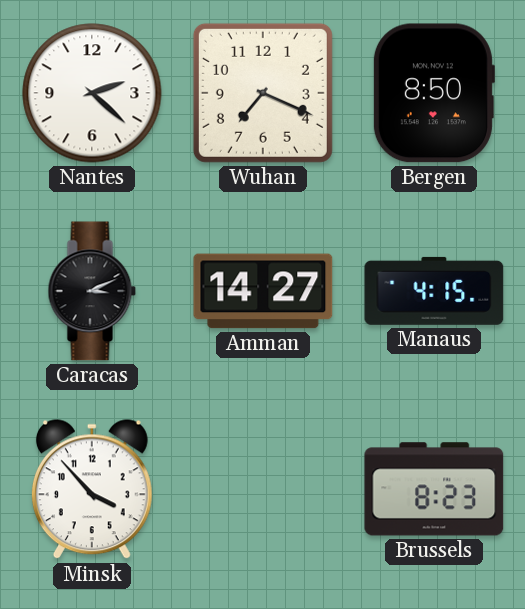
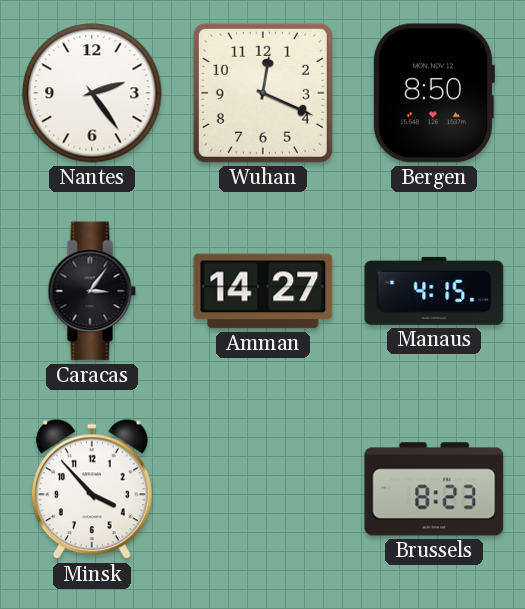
Nantes: 2:22 -> 2:24
Wuhan: 7:19 -> 12:19
Caracas: 3:11 -> 3:06
